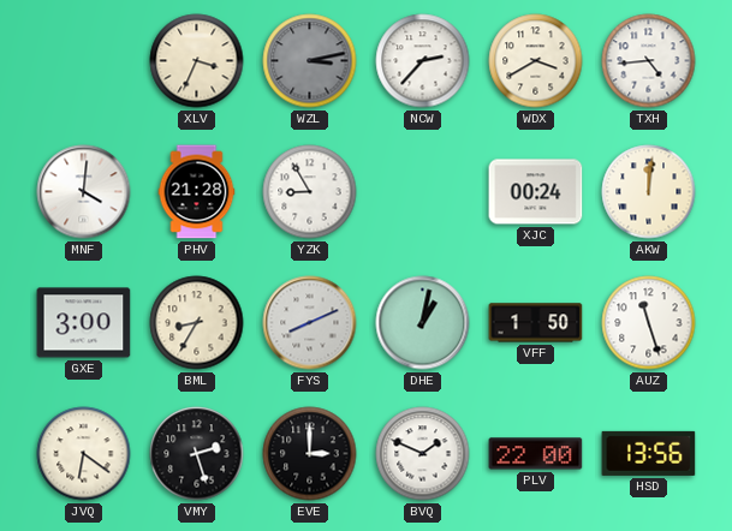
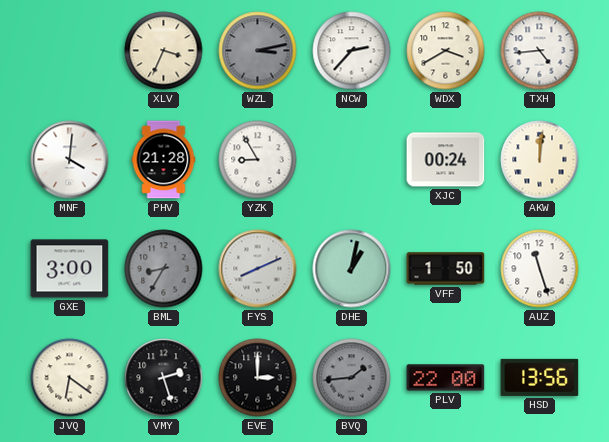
BML dial: cream -> grey
BVQ: 1:49 -> 1:44
BVQ dial: white -> grey
